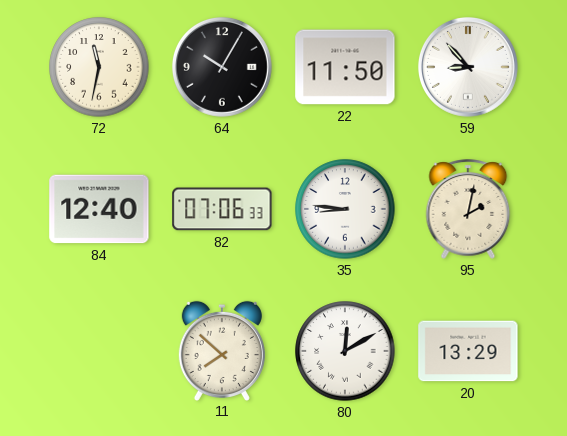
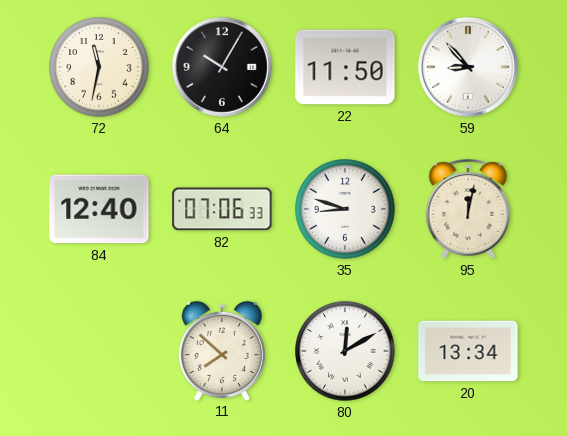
35: 8:46 -> 8:48
95: 2:02 -> 12:02
20: 13:29 -> 13:34
